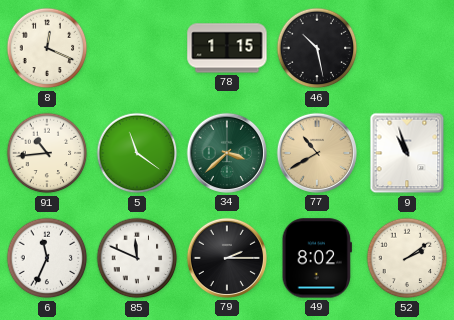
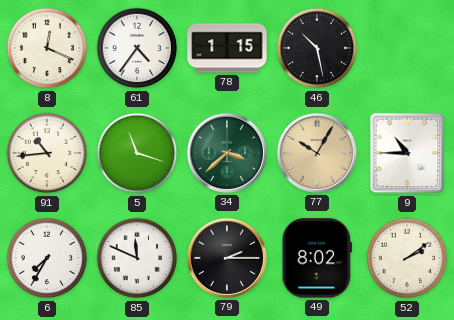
61: none -> 4:36
5: 11:21 -> 11:18
77: 10:40 -> 10:05
9: 10:57 -> 10:45
6: 11:34 -> 7:35
